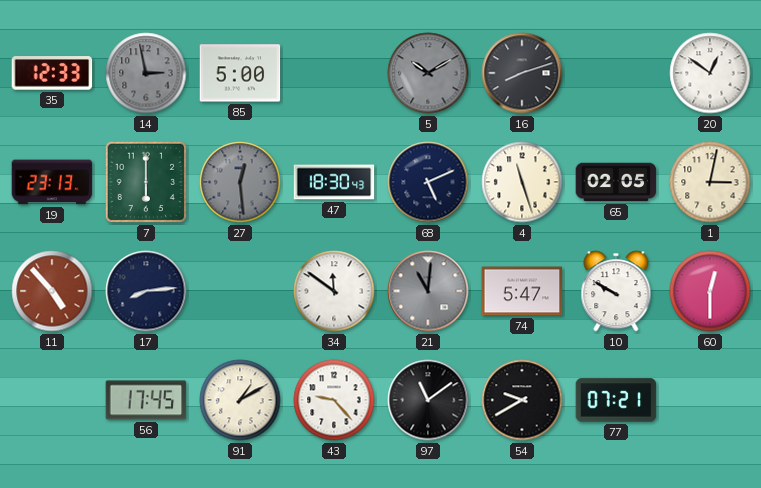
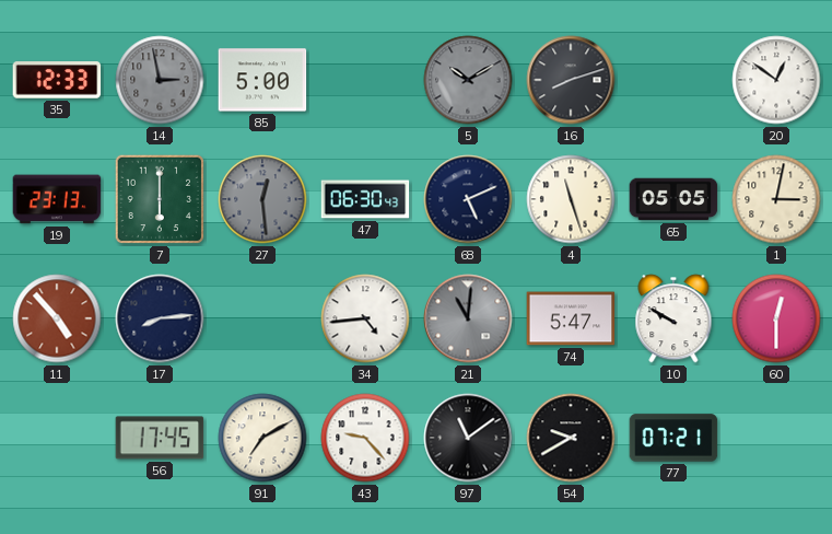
47: 18:30 -> 06:30
65: 02:05 -> 05:05
34: 11:51 -> 4:44
91: 1:10 -> 7:10
